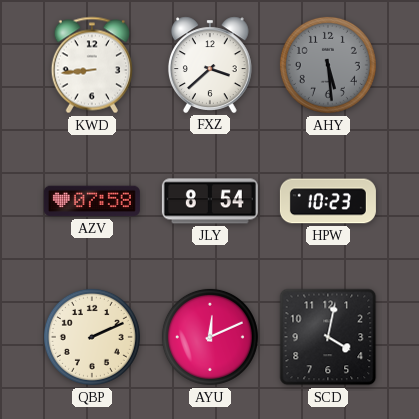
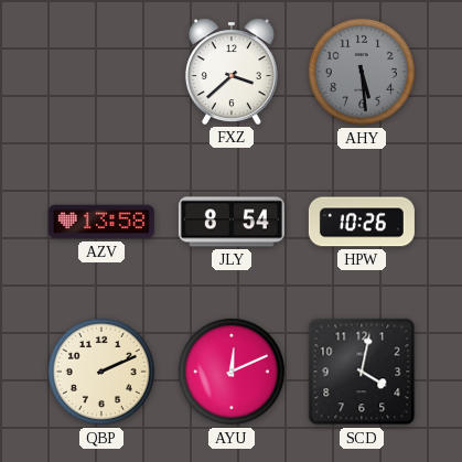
KWD: 8:44 -> none
AZV: 07:58 -> 13:58
HPW: 10:23 -> 10:26
